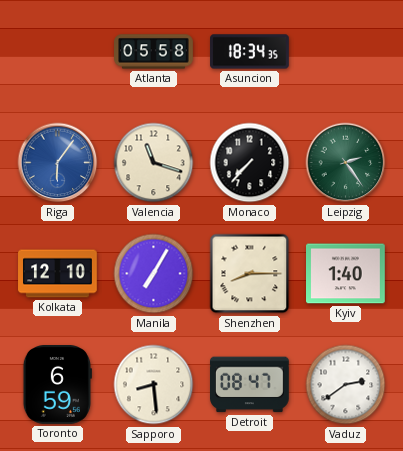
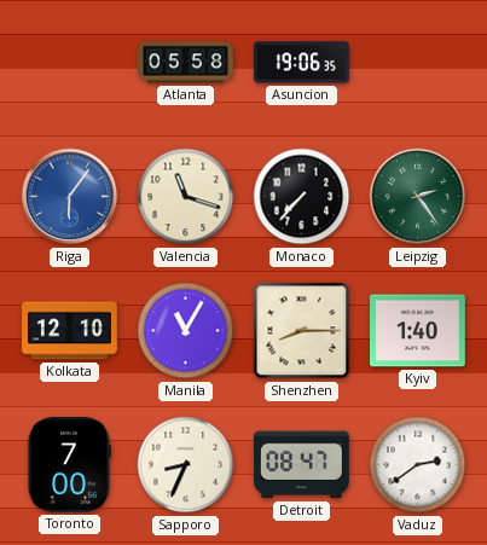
Asuncion: 18:34 -> 19:06
Manila: 7:05 -> 11:05
Toronto: 6:59 -> 7:00
Sapporo: 8:29 -> 8:34
